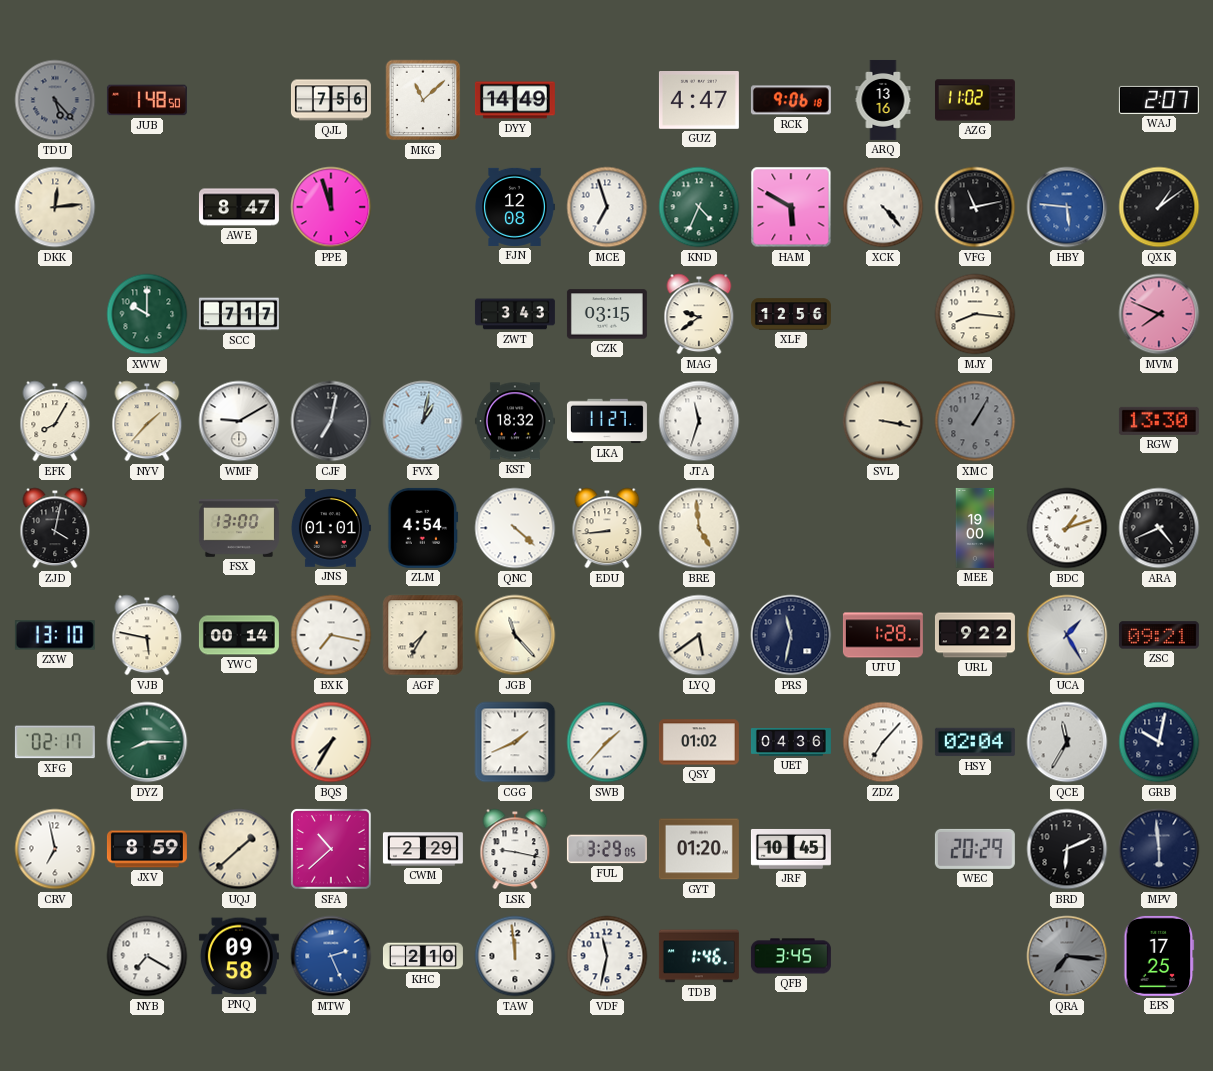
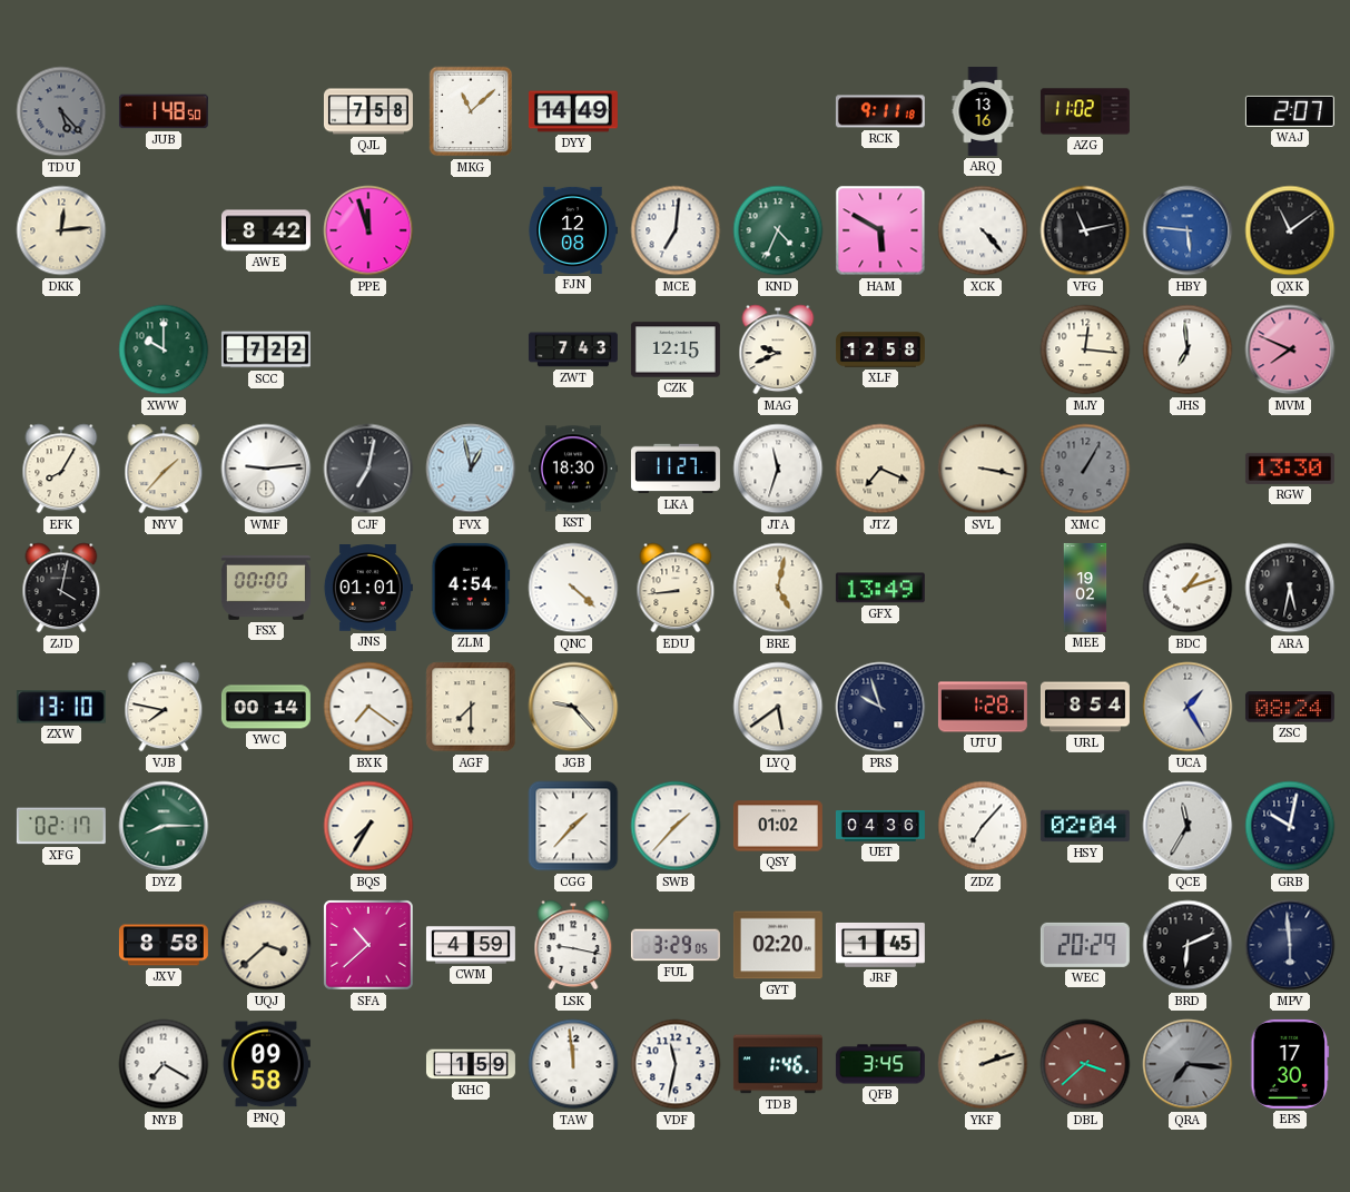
QJL: 7:56 -> 7:58
GUZ: 4:47 -> none
RCK: 9:06 -> 9:11
AWE: 8:47 -> 8:42
MCE: 6:57 -> 7:01
QXK: 1:09 -> 11:09
SCC: 7:17 -> 7:22
ZWT: 3:43 -> 7:43
CZK: 03:15 -> 12:15
MAG: 9:39 -> 9:41
XLF: 12:56 -> 12:58
MJY: 8:16 -> 12:16
JHS: none -> 6:59
WMF: 9:10 -> 9:14
FVX: 1:02 -> 12:58
KST: 18:32 -> 18:30
JTZ: none -> 7:19
FSX: 13:00 -> 00:00
BRE: 4:59 -> 5:02
GFX: none -> 13:49
MEE: 19:00 -> 19:02
ARA: 4:41 -> 5:32
VJB: 5:47 -> 7:47
BXK: 7:17 -> 7:21
AGF: 7:35 -> 7:30
JGB: 11:23 -> 9:23
PRS: 11:32 -> 9:57
URL: 9:22 -> 8:54
ZSC: 09:21 -> 08:24
CGG: 1:41 -> 1:37
CRV: 6:58 -> none
JXV: 8:59 -> 8:58
UQJ: 1:38 -> 3:38
CWM: 2:29 -> 4:59
GYT: 01:20 -> 02:20
JRF: 10:45 -> 1:45
MTW: 2:26 -> none
KHC: 2:10 -> 1:59
YKF: none -> 2:12
DBL: none -> 3:38
EPS: 17:25 -> 17:30
